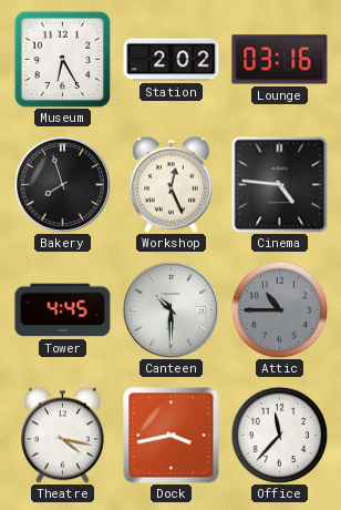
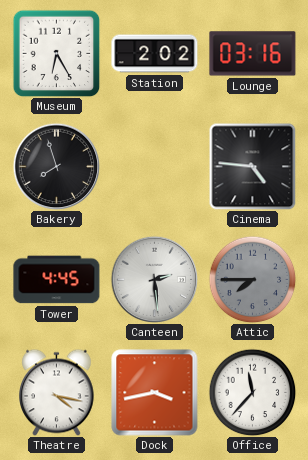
Workshop: 12:26 -> none
Canteen: 10:30 -> 2:29
Attic: 10:45 -> 7:45
